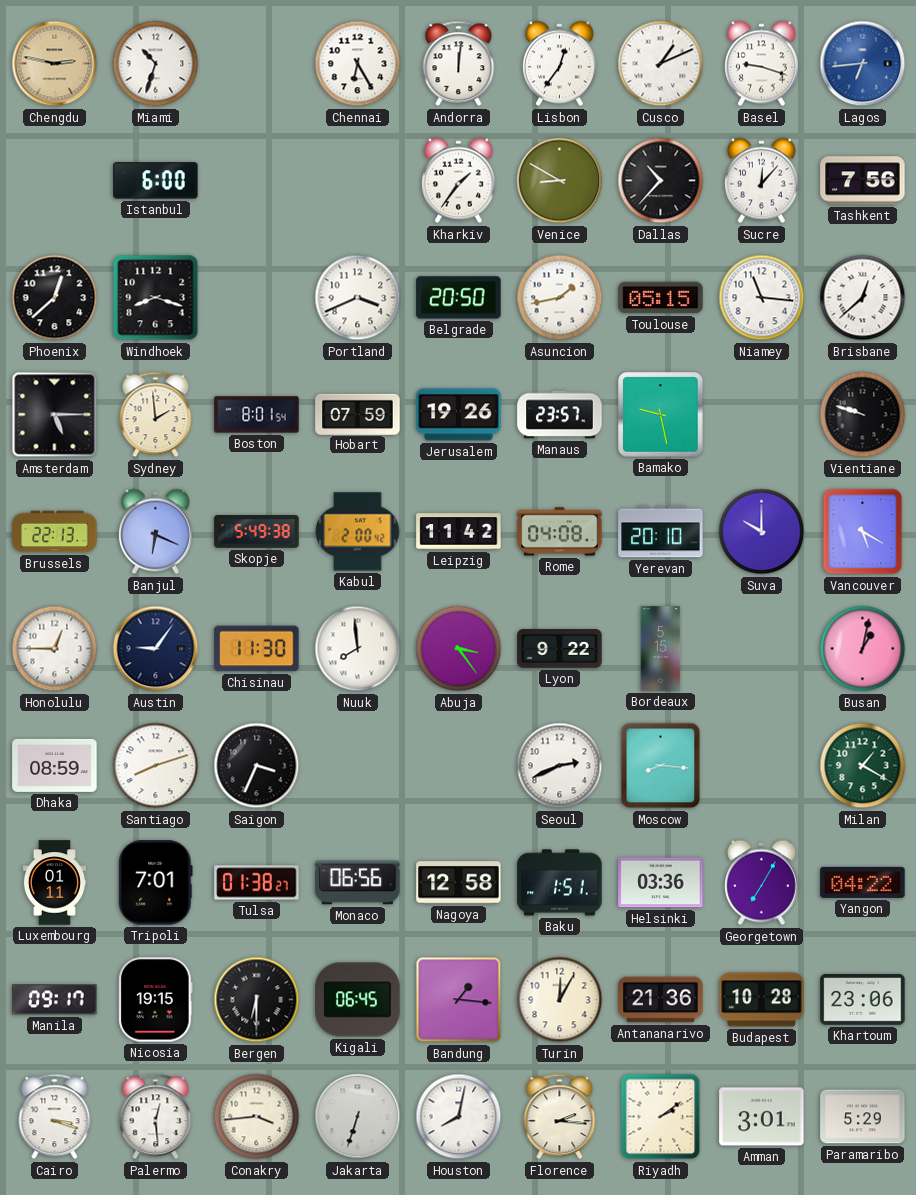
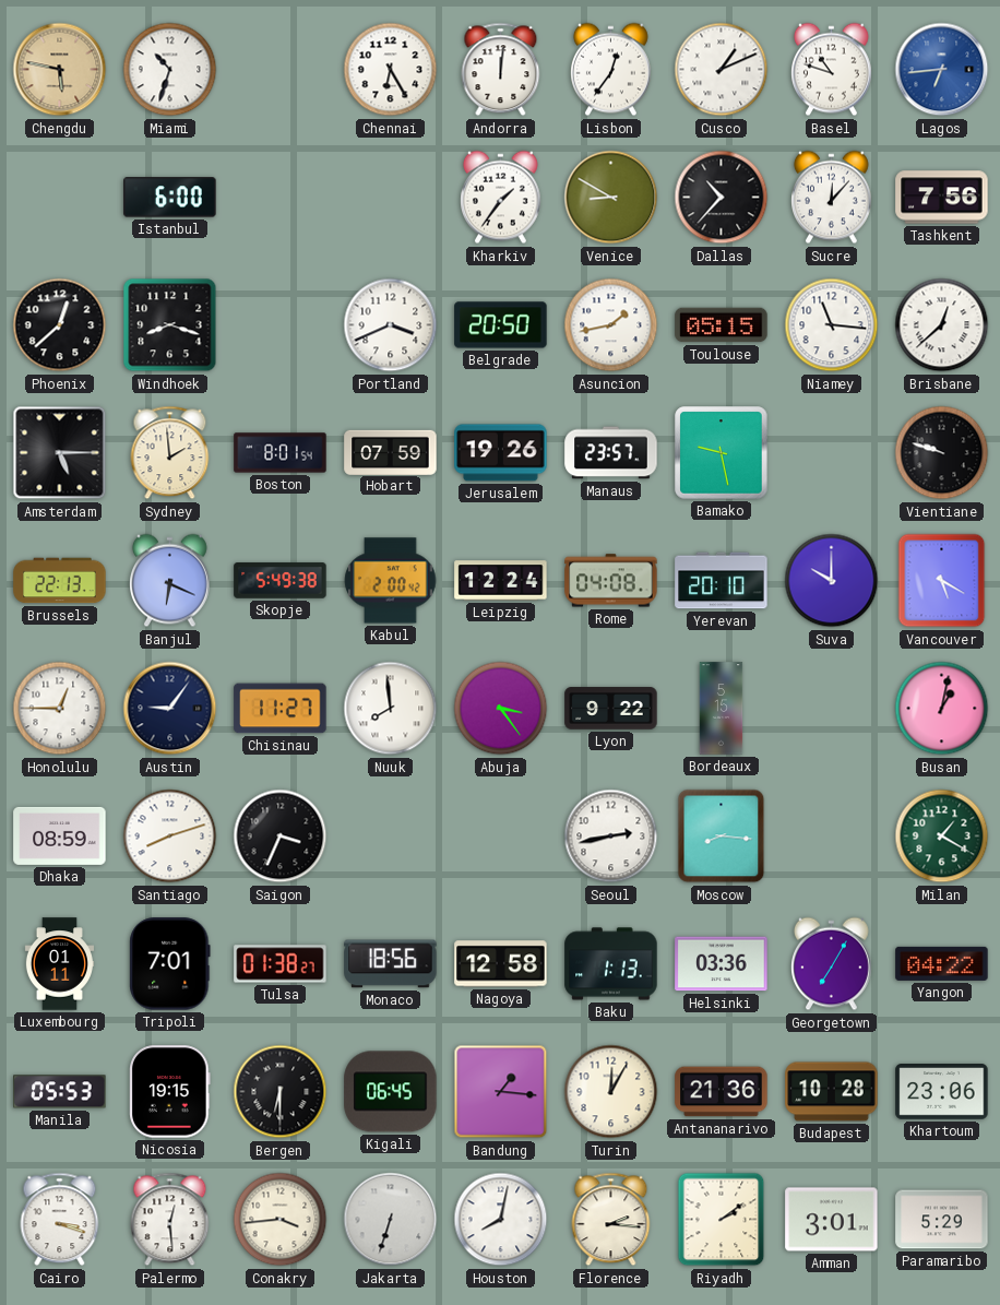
Chengdu: 2:47 -> 5:47
Basel: 9:18 -> 10:48
Leipzig: 11:42 -> 12:24
Chisinau: 11:30 -> 11:27
Seoul: 2:41 -> 2:43
Monaco: 06:56 -> 18:56
Baku: 1:51 -> 1:13
Manila: 09:17 -> 05:53
